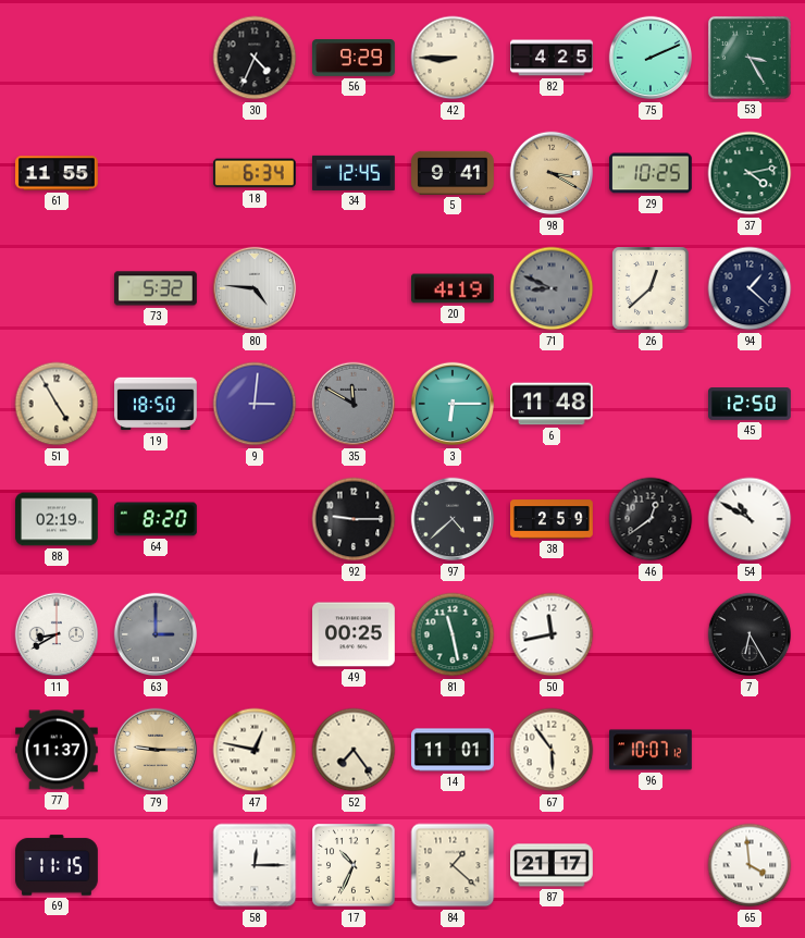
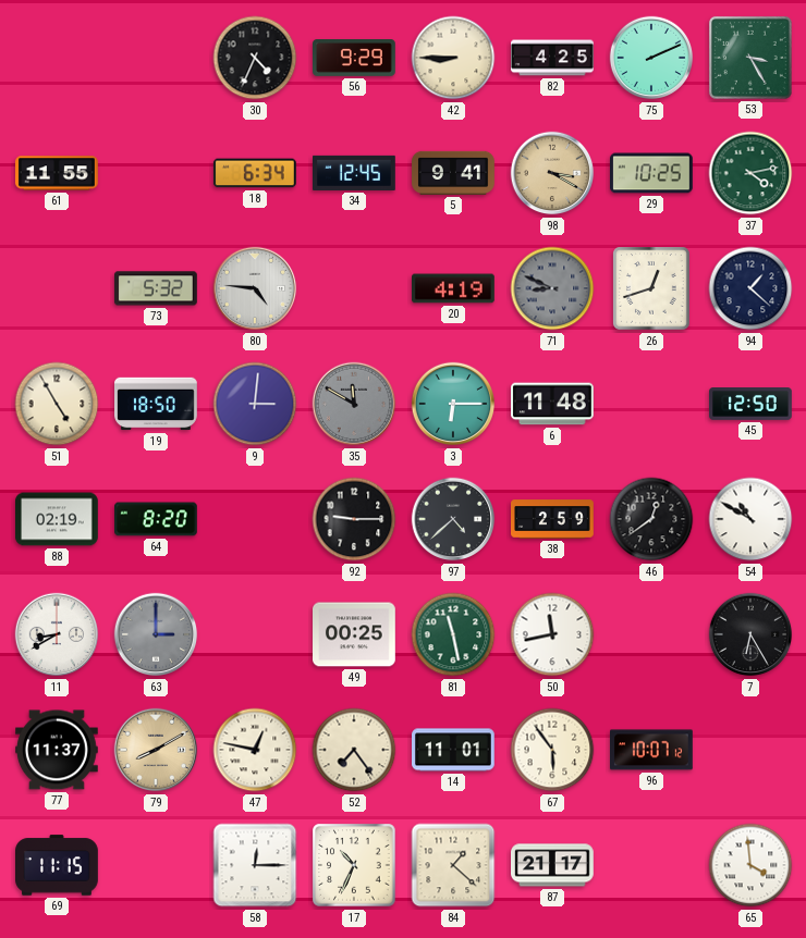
26: 12:38 -> 12:42
79: 9:15 -> 8:10
